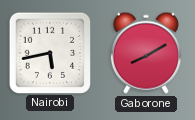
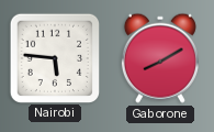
Nairobi: 5:43 -> 5:46
